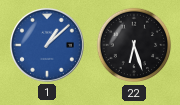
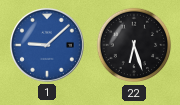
1: 1:08 -> 9:08
